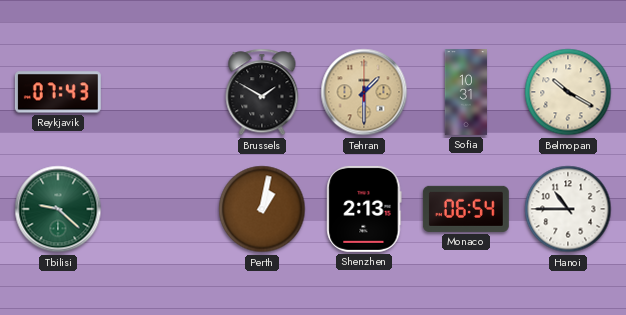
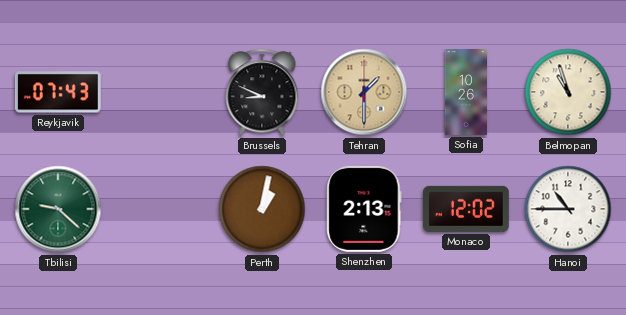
Brussels: 1:50 -> 8:49
Sofia: 10:31 -> 10:26
Belmopan: 10:20 -> 10:57
Monaco: 06:54 -> 12:02
